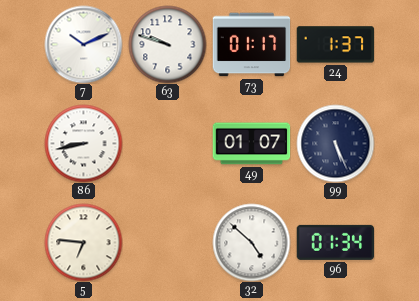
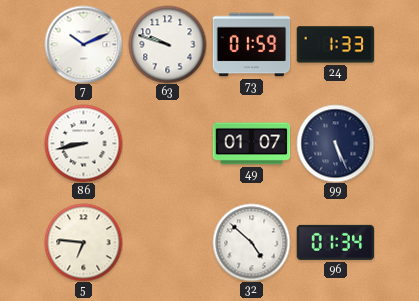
73: 01:17 -> 01:59
24: 1:37 -> 1:33
